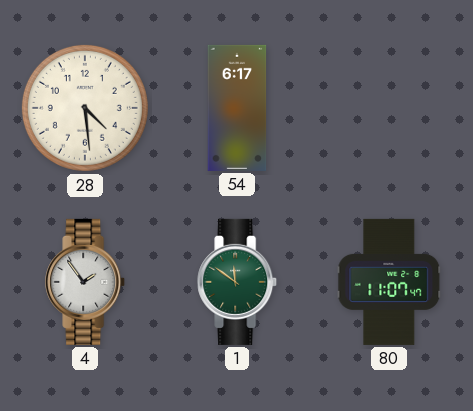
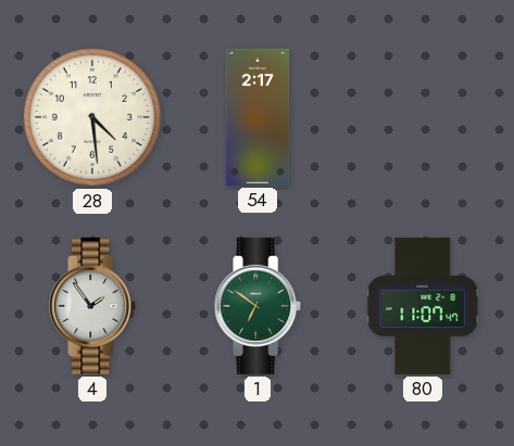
54: 6:17 -> 2:17
1: 11:51 -> 6:51
